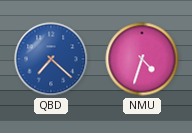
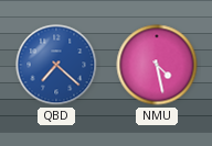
NMU: 4:33 -> 4:28
